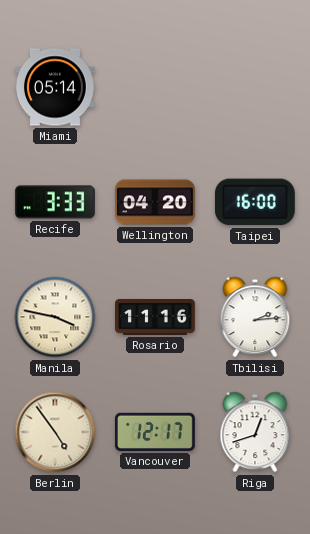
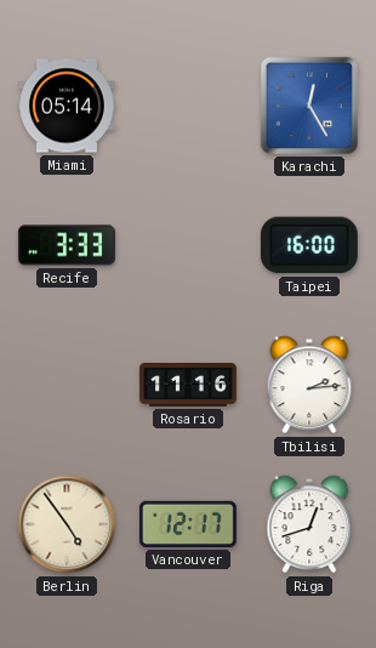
Karachi: none -> 12:25
Wellington: 04:20 -> none
Manila: 3:47 -> none
